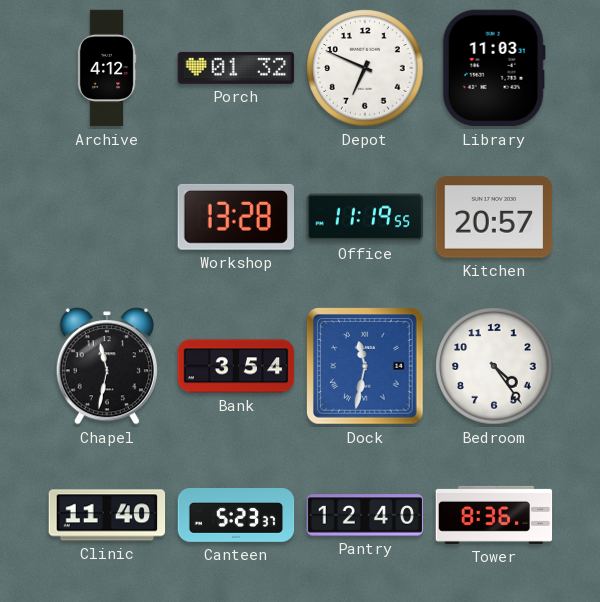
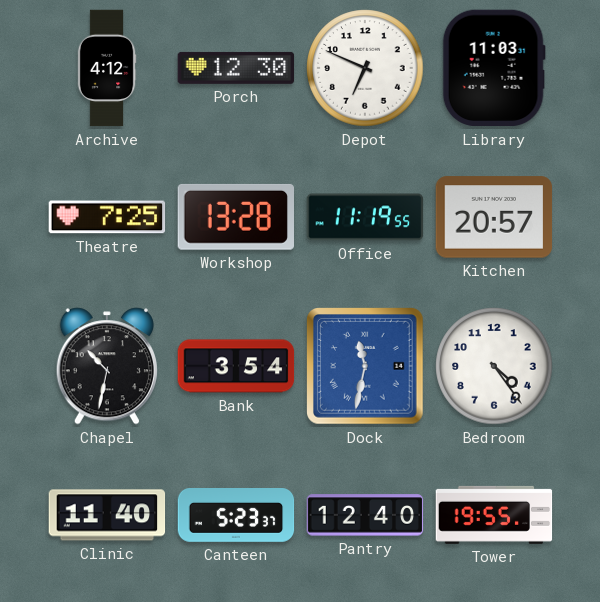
Porch: 01:32 -> 12:30
Theatre: none -> 7:25
Chapel: 11:32 -> 10:32
Tower: 8:36 -> 19:55
